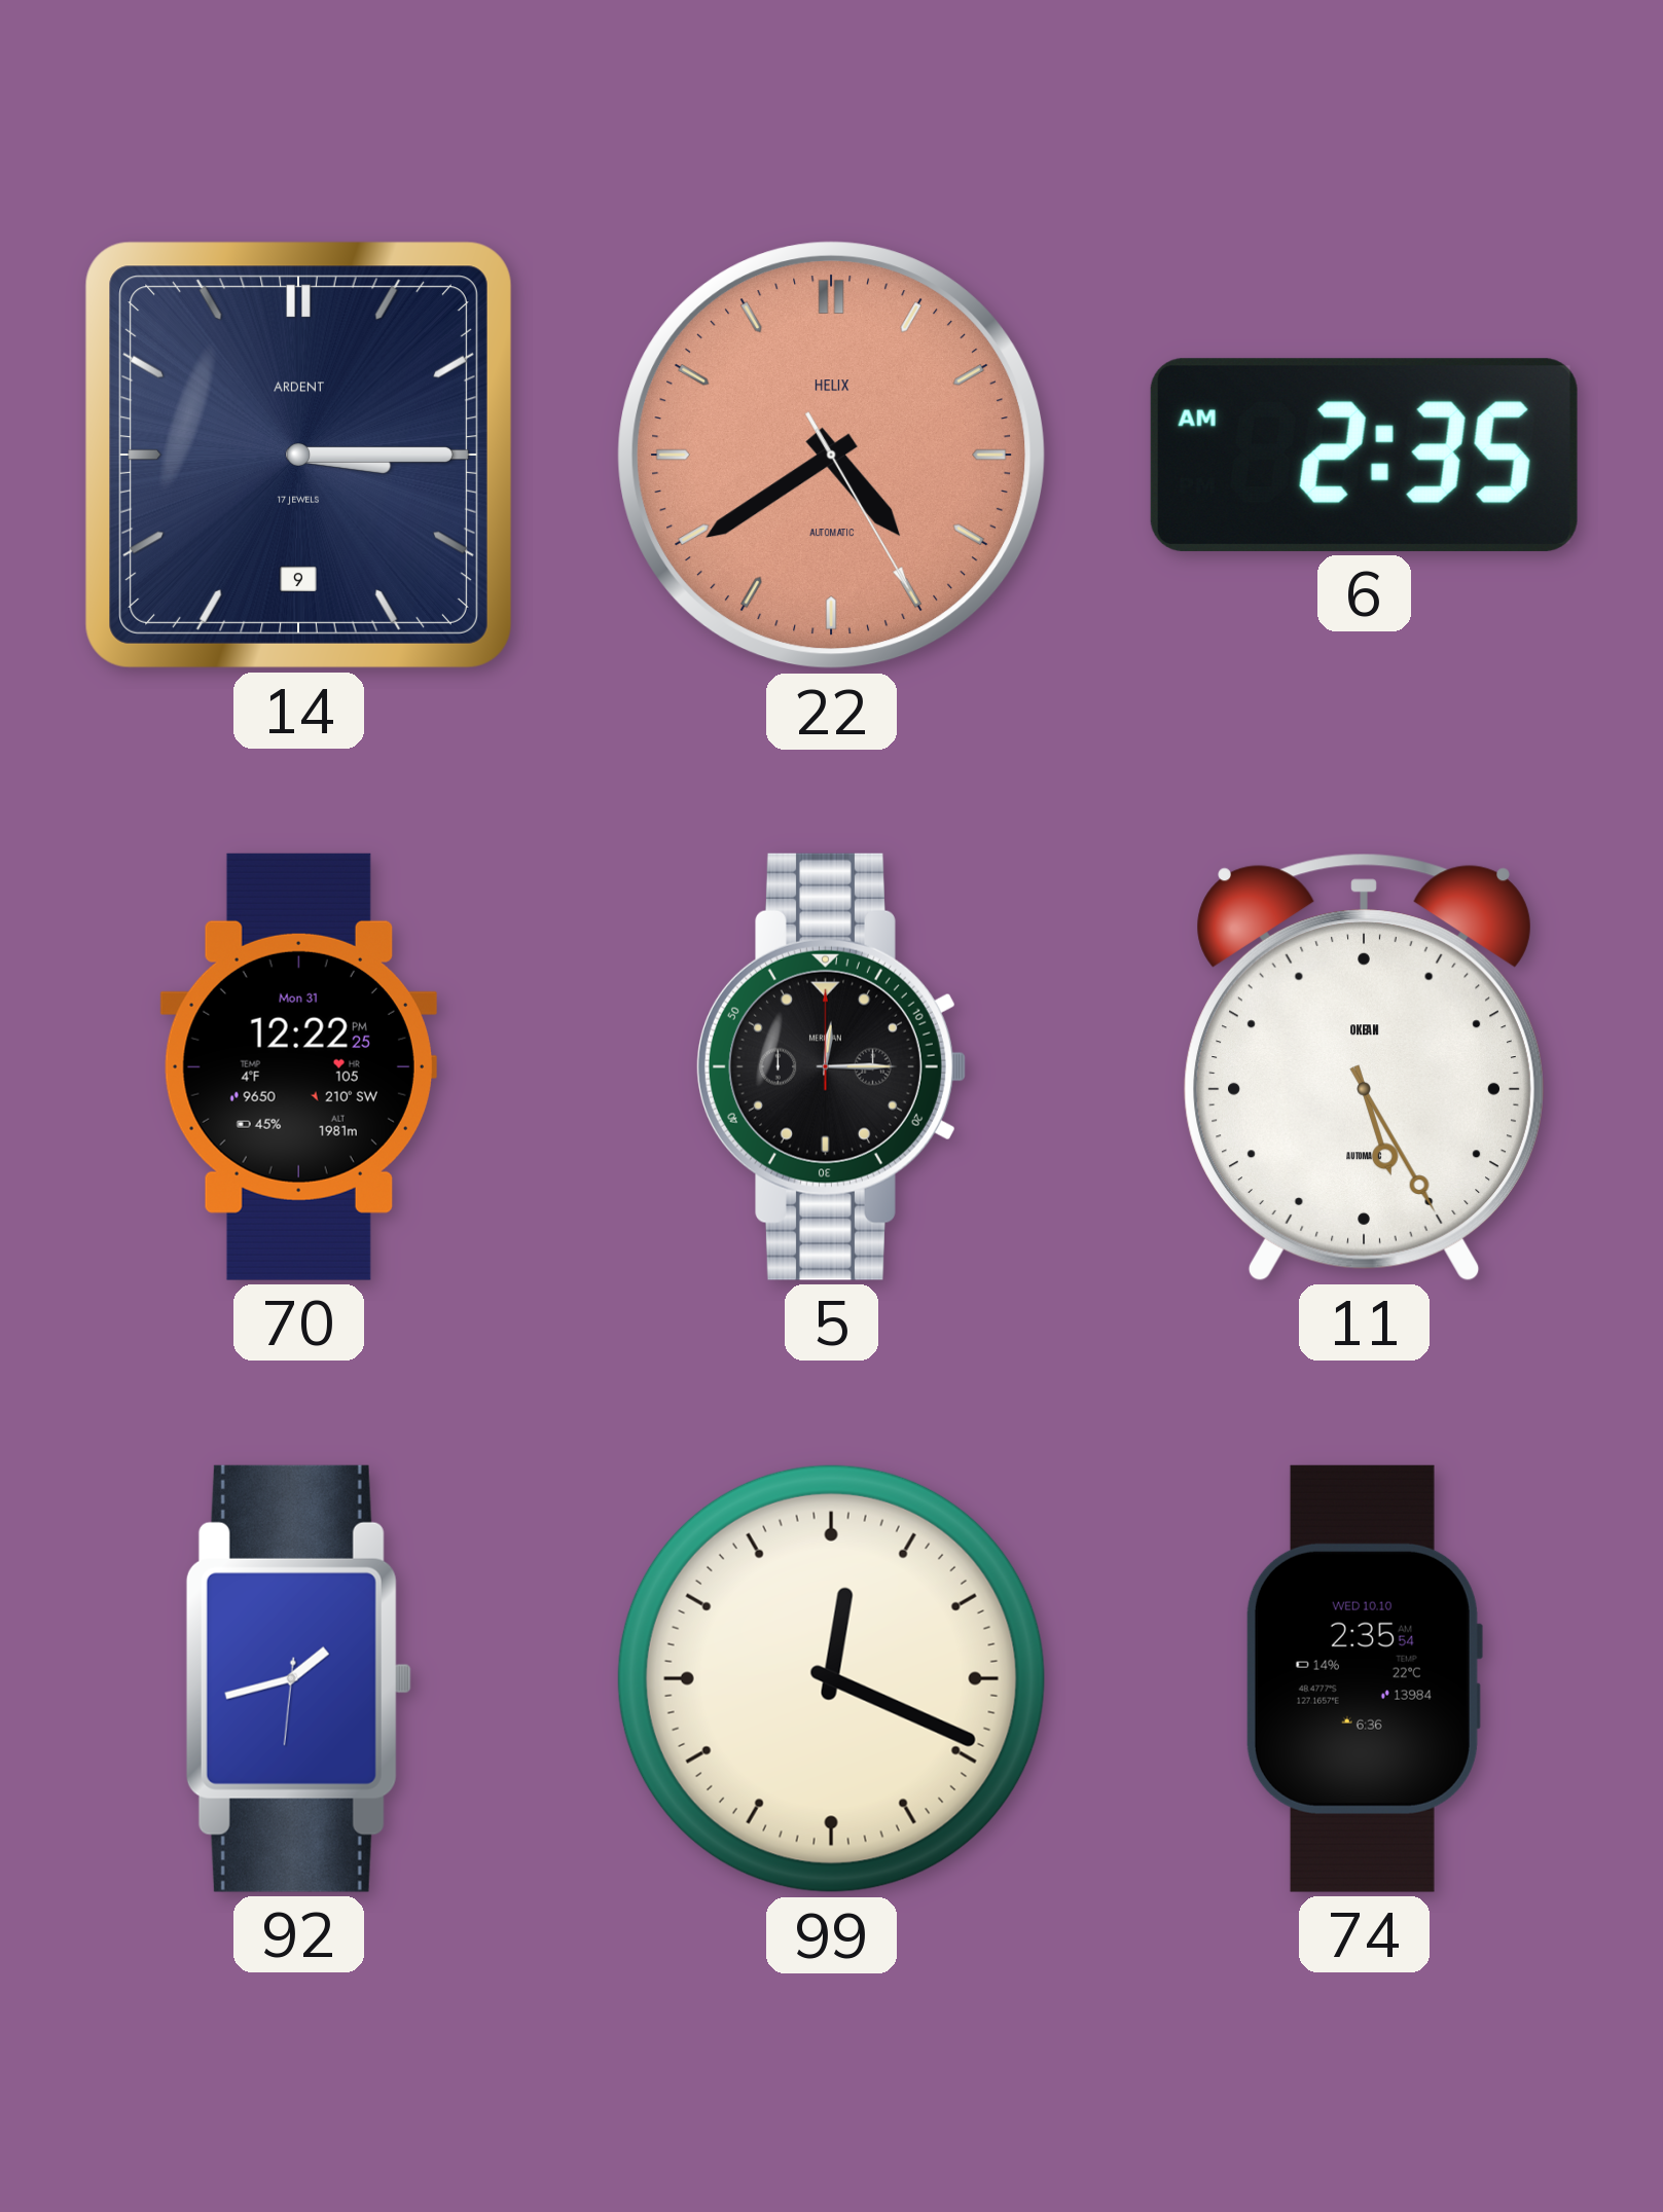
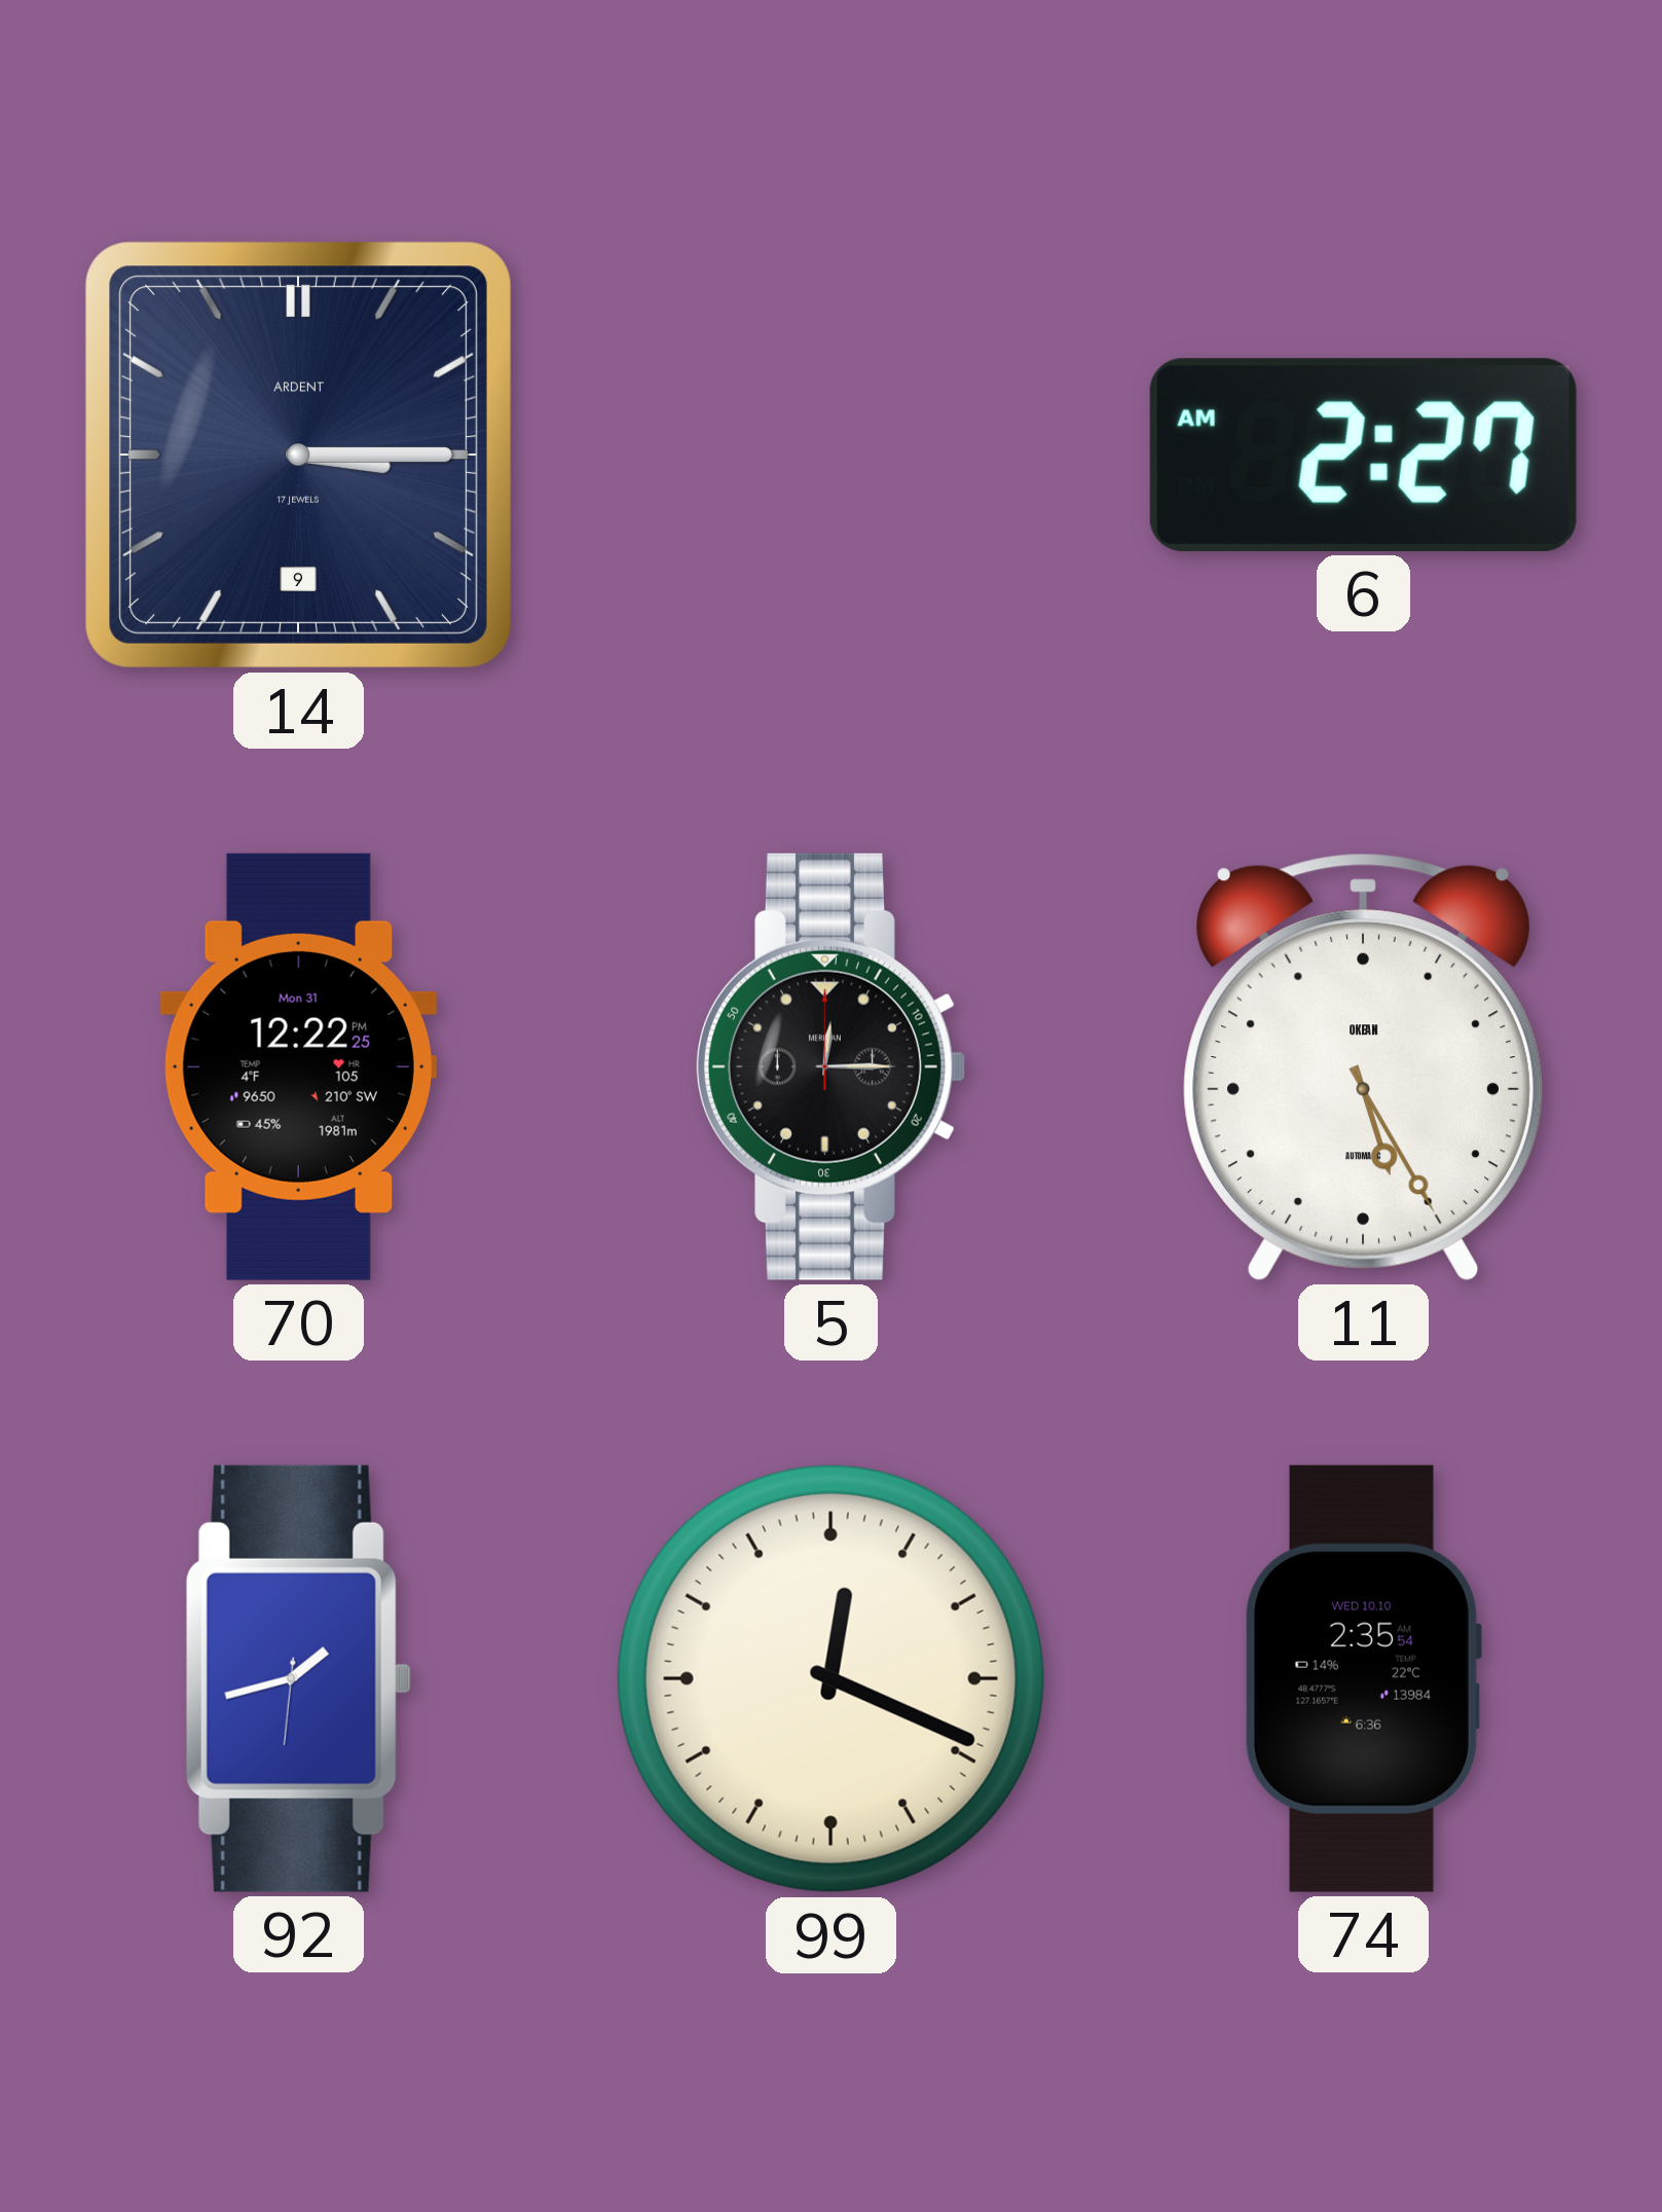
22: 4:39 -> none
6: 2:35 -> 2:27
